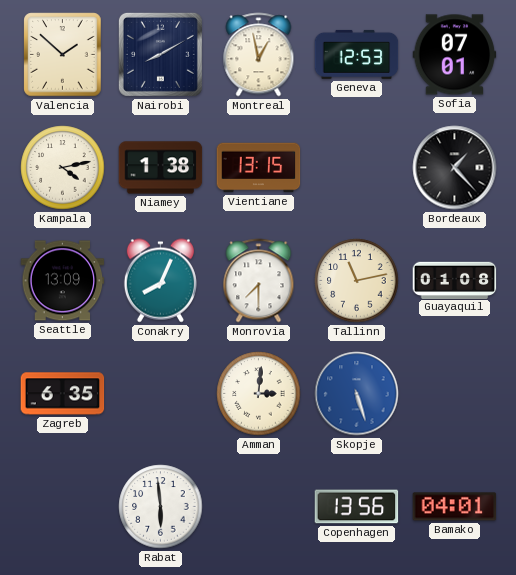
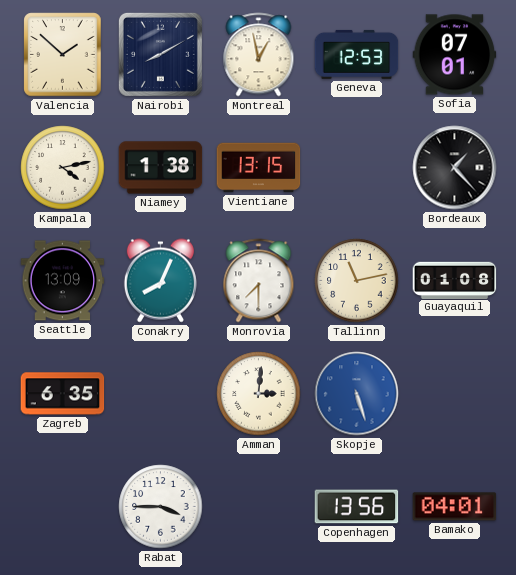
Rabat: 5:59 -> 3:45
